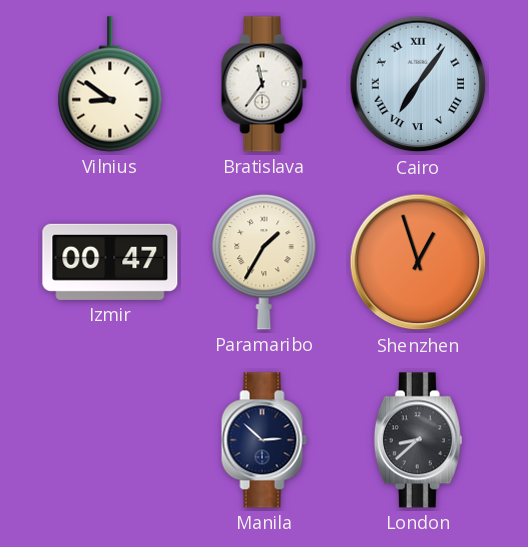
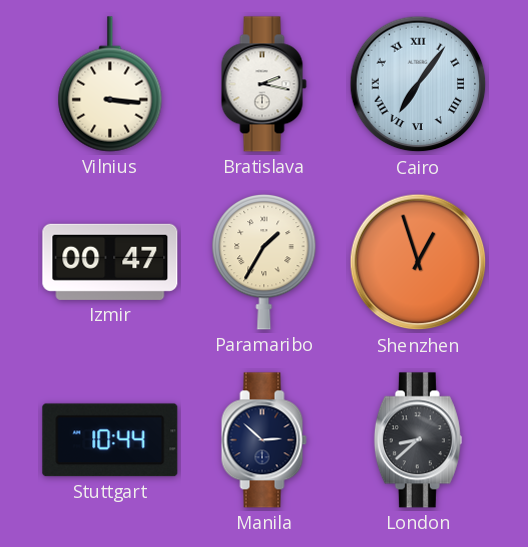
Vilnius: 8:51 -> 3:16
Bratislava: 11:36 -> 2:17
Stuttgart: none -> 10:44
